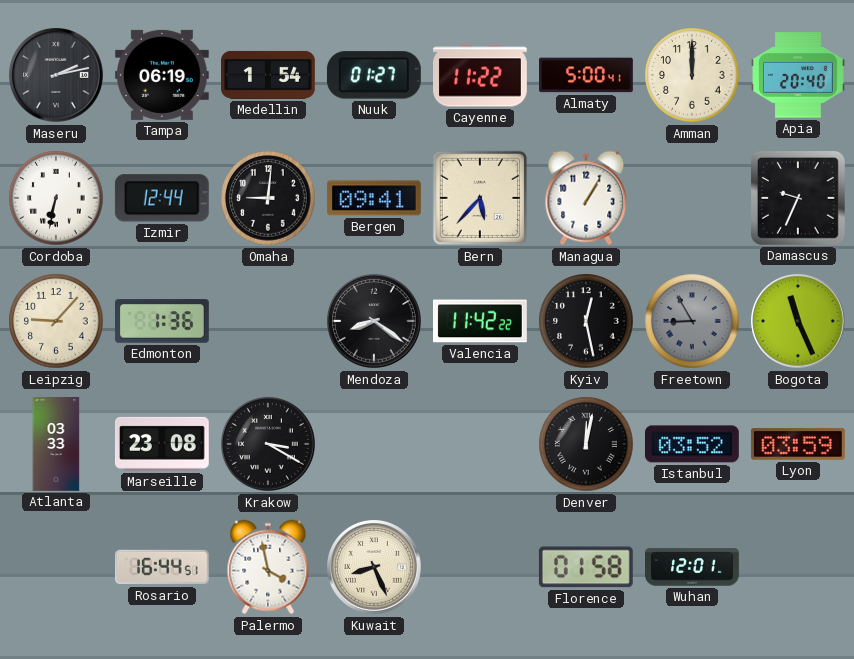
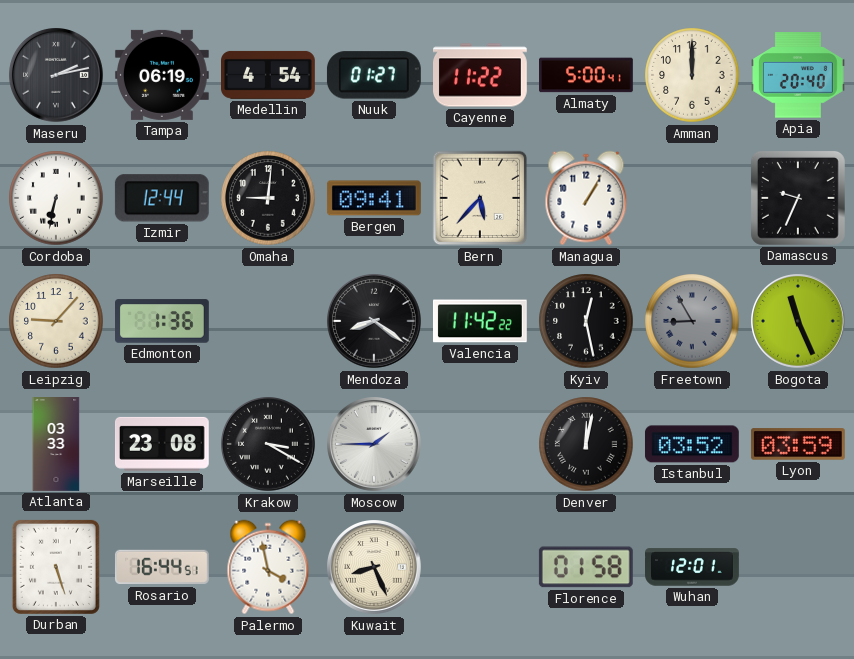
Medellin: 1:54 -> 4:54
Moscow: none -> 1:45
Durban: none -> 5:27
